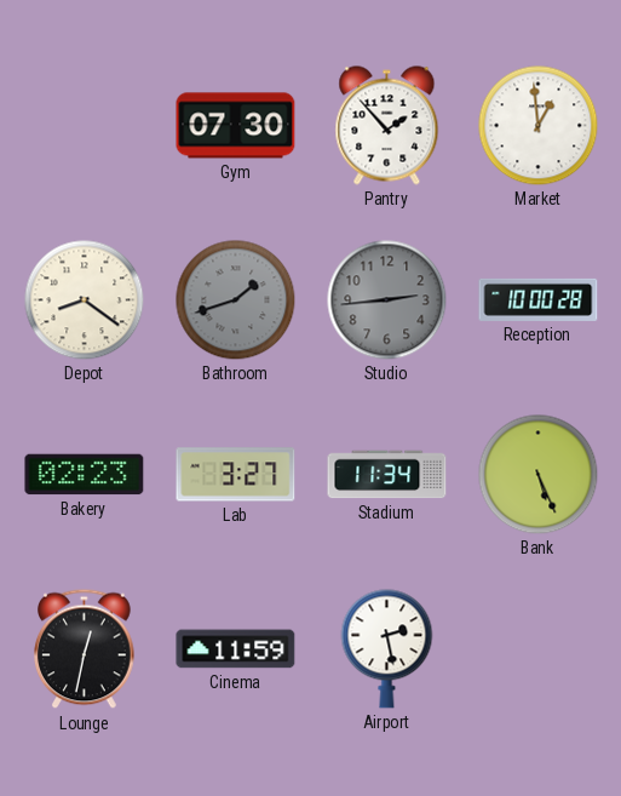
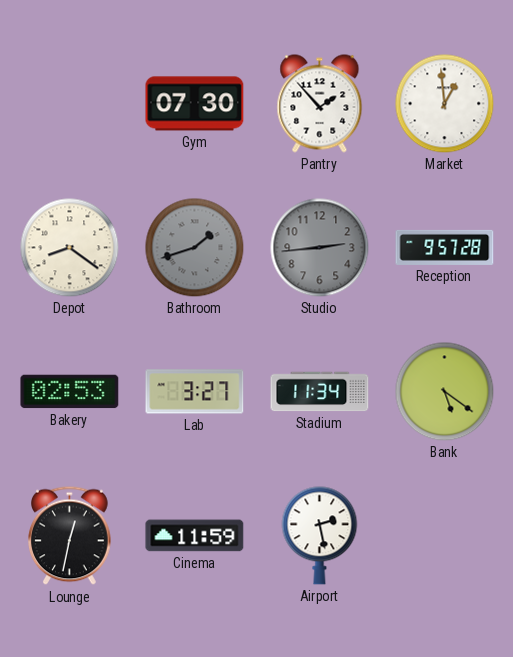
Reception: 10:00 -> 9:57
Bakery: 02:23 -> 02:53
Bank: 5:26 -> 5:21
